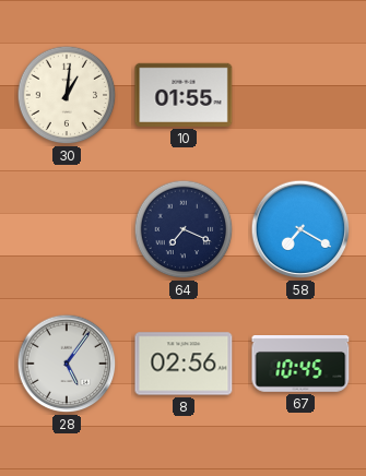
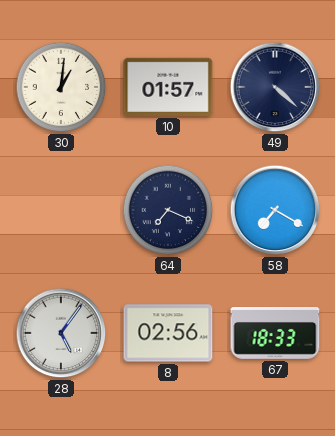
10: 01:55 -> 01:57
49: none -> 4:22
67: 10:45 -> 18:33
